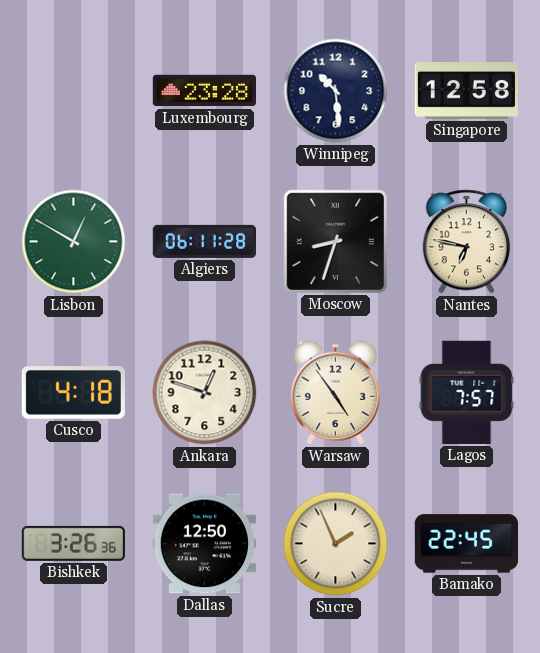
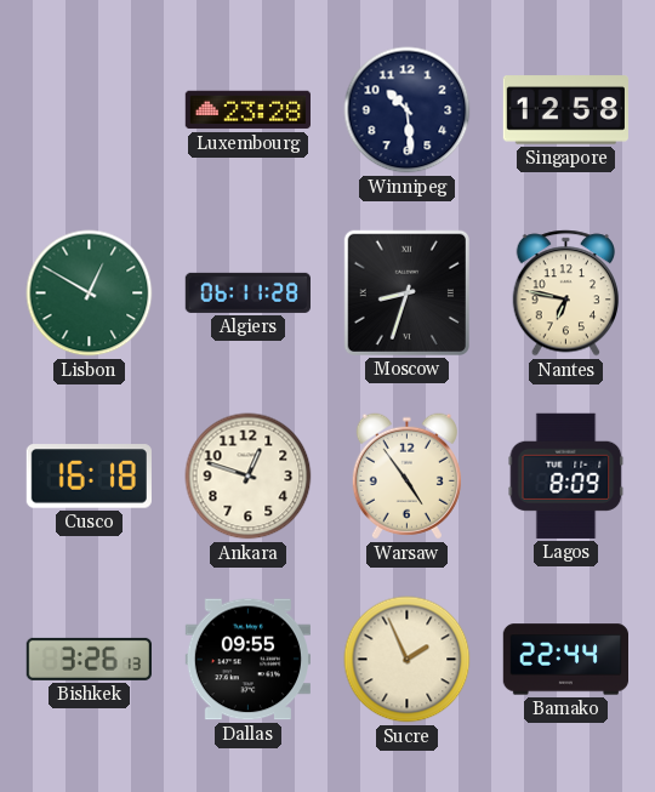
Cusco: 4:18 -> 16:18
Lagos: 7:57 -> 8:09
Bishkek: 3:26:36 -> 3:26:13
Dallas: 12:50 -> 09:55
Bamako: 22:45 -> 22:44
